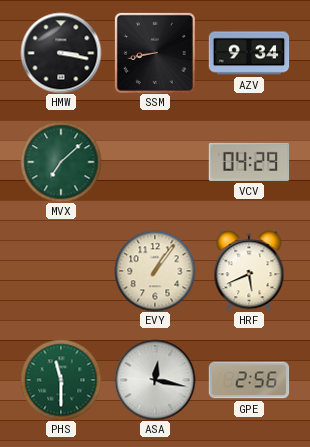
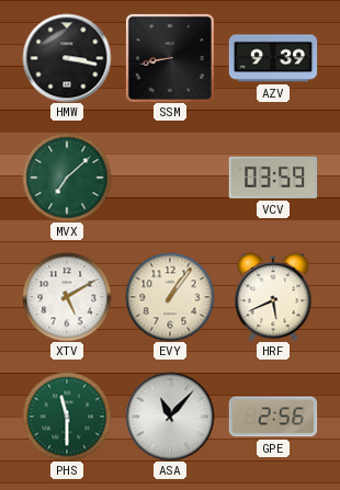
AZV: 9:34 -> 9:39
VCV: 04:29 -> 03:59
XTV: none -> 5:10
ASA: 12:17 -> 11:07
